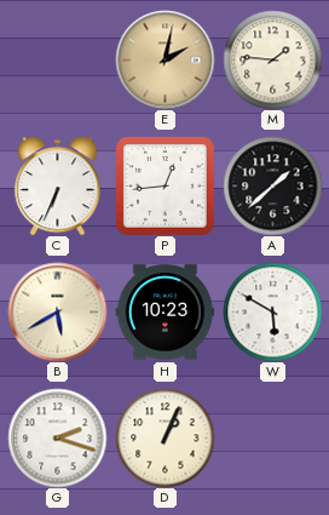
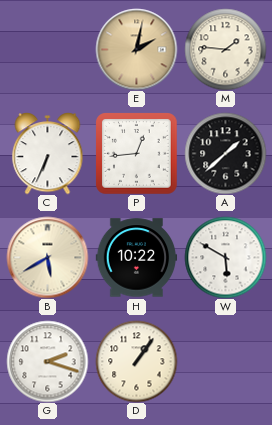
H: 10:23 -> 10:22
D: 1:04 -> 1:06
